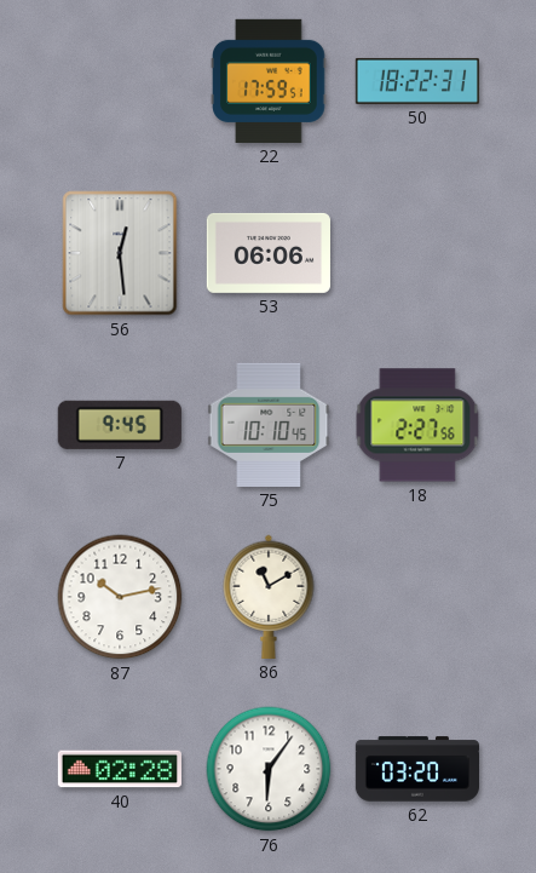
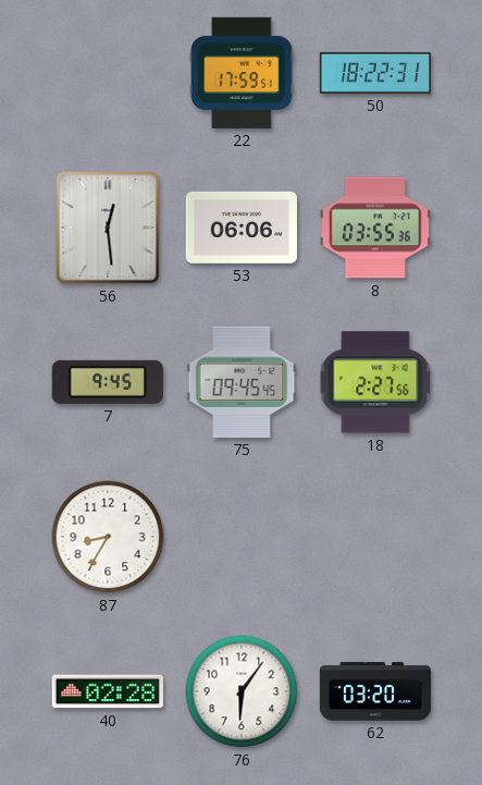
8: none -> 03:55
75: 10:10 -> 09:45
87: 10:13 -> 8:35
86: 11:10 -> none
